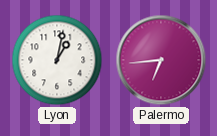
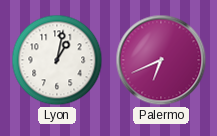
Palermo: 6:44 -> 6:41
